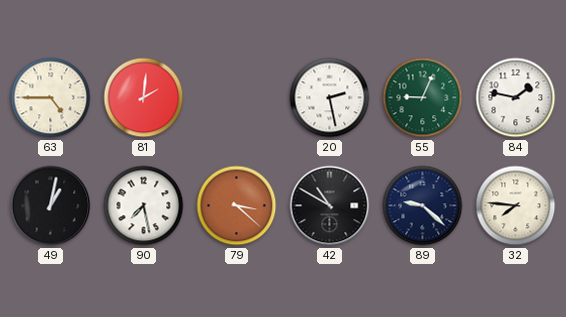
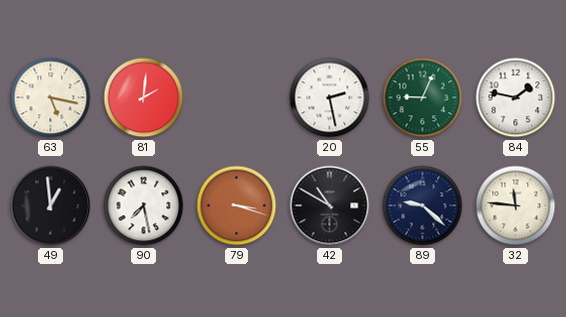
63: 4:45 -> 5:17
49: 1:02 -> 12:59
79: 3:22 -> 3:18
32: 7:46 -> 11:46
